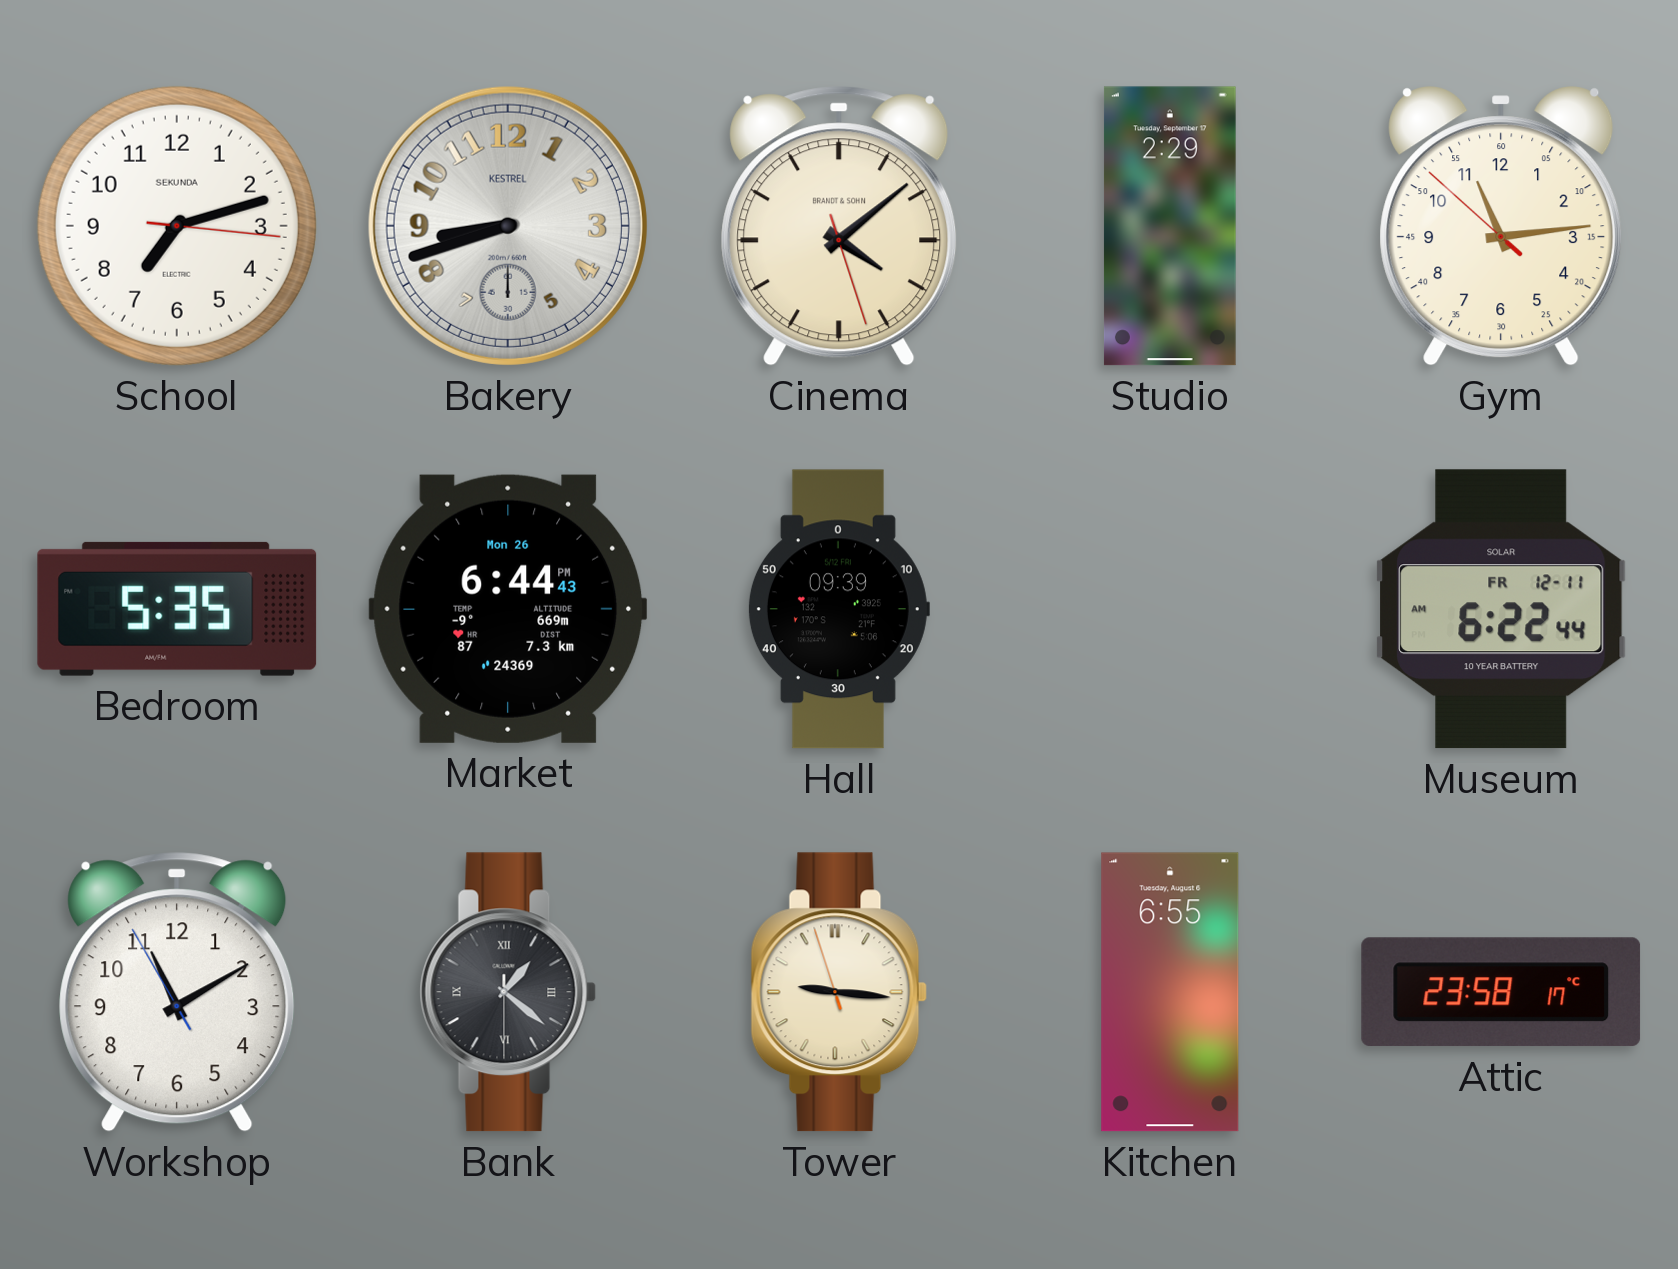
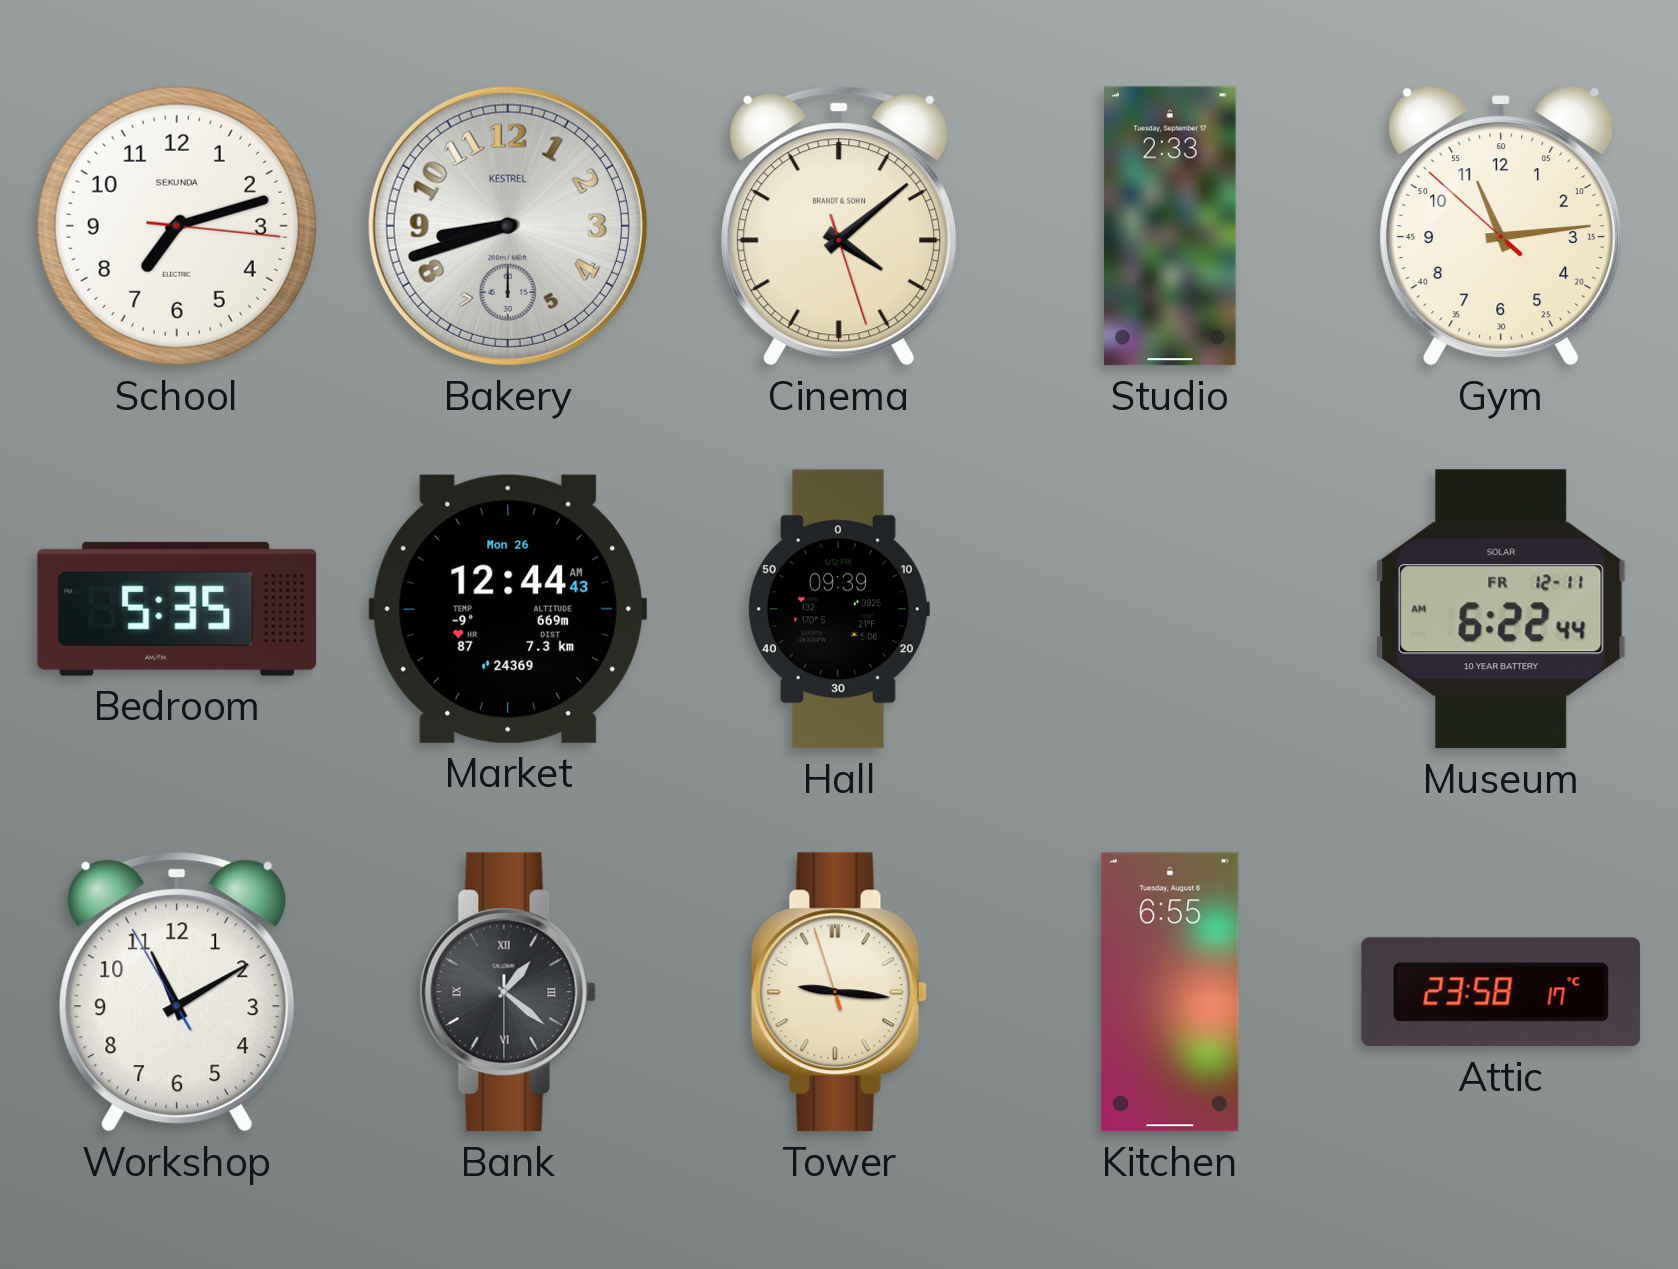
Studio: 2:29 -> 2:33
Market: 6:44 -> 12:44
